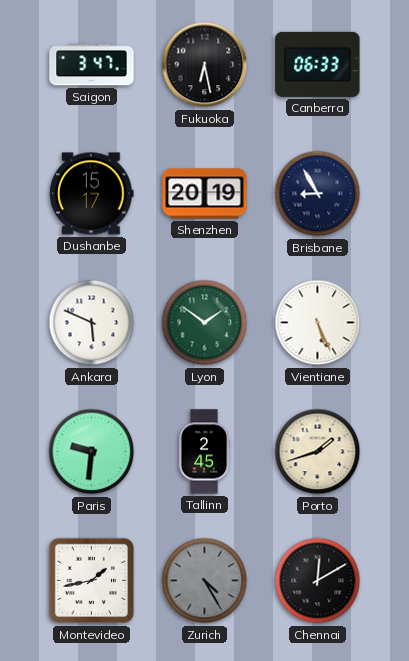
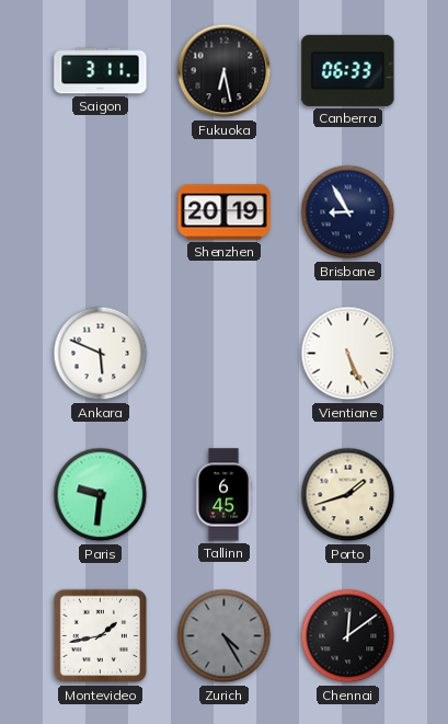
Saigon: 3:47 -> 3:11
Dushanbe: 15:17 -> none
Lyon: 1:51 -> none
Tallinn: 2:45 -> 6:45
Chennai: 12:10 -> 12:09
